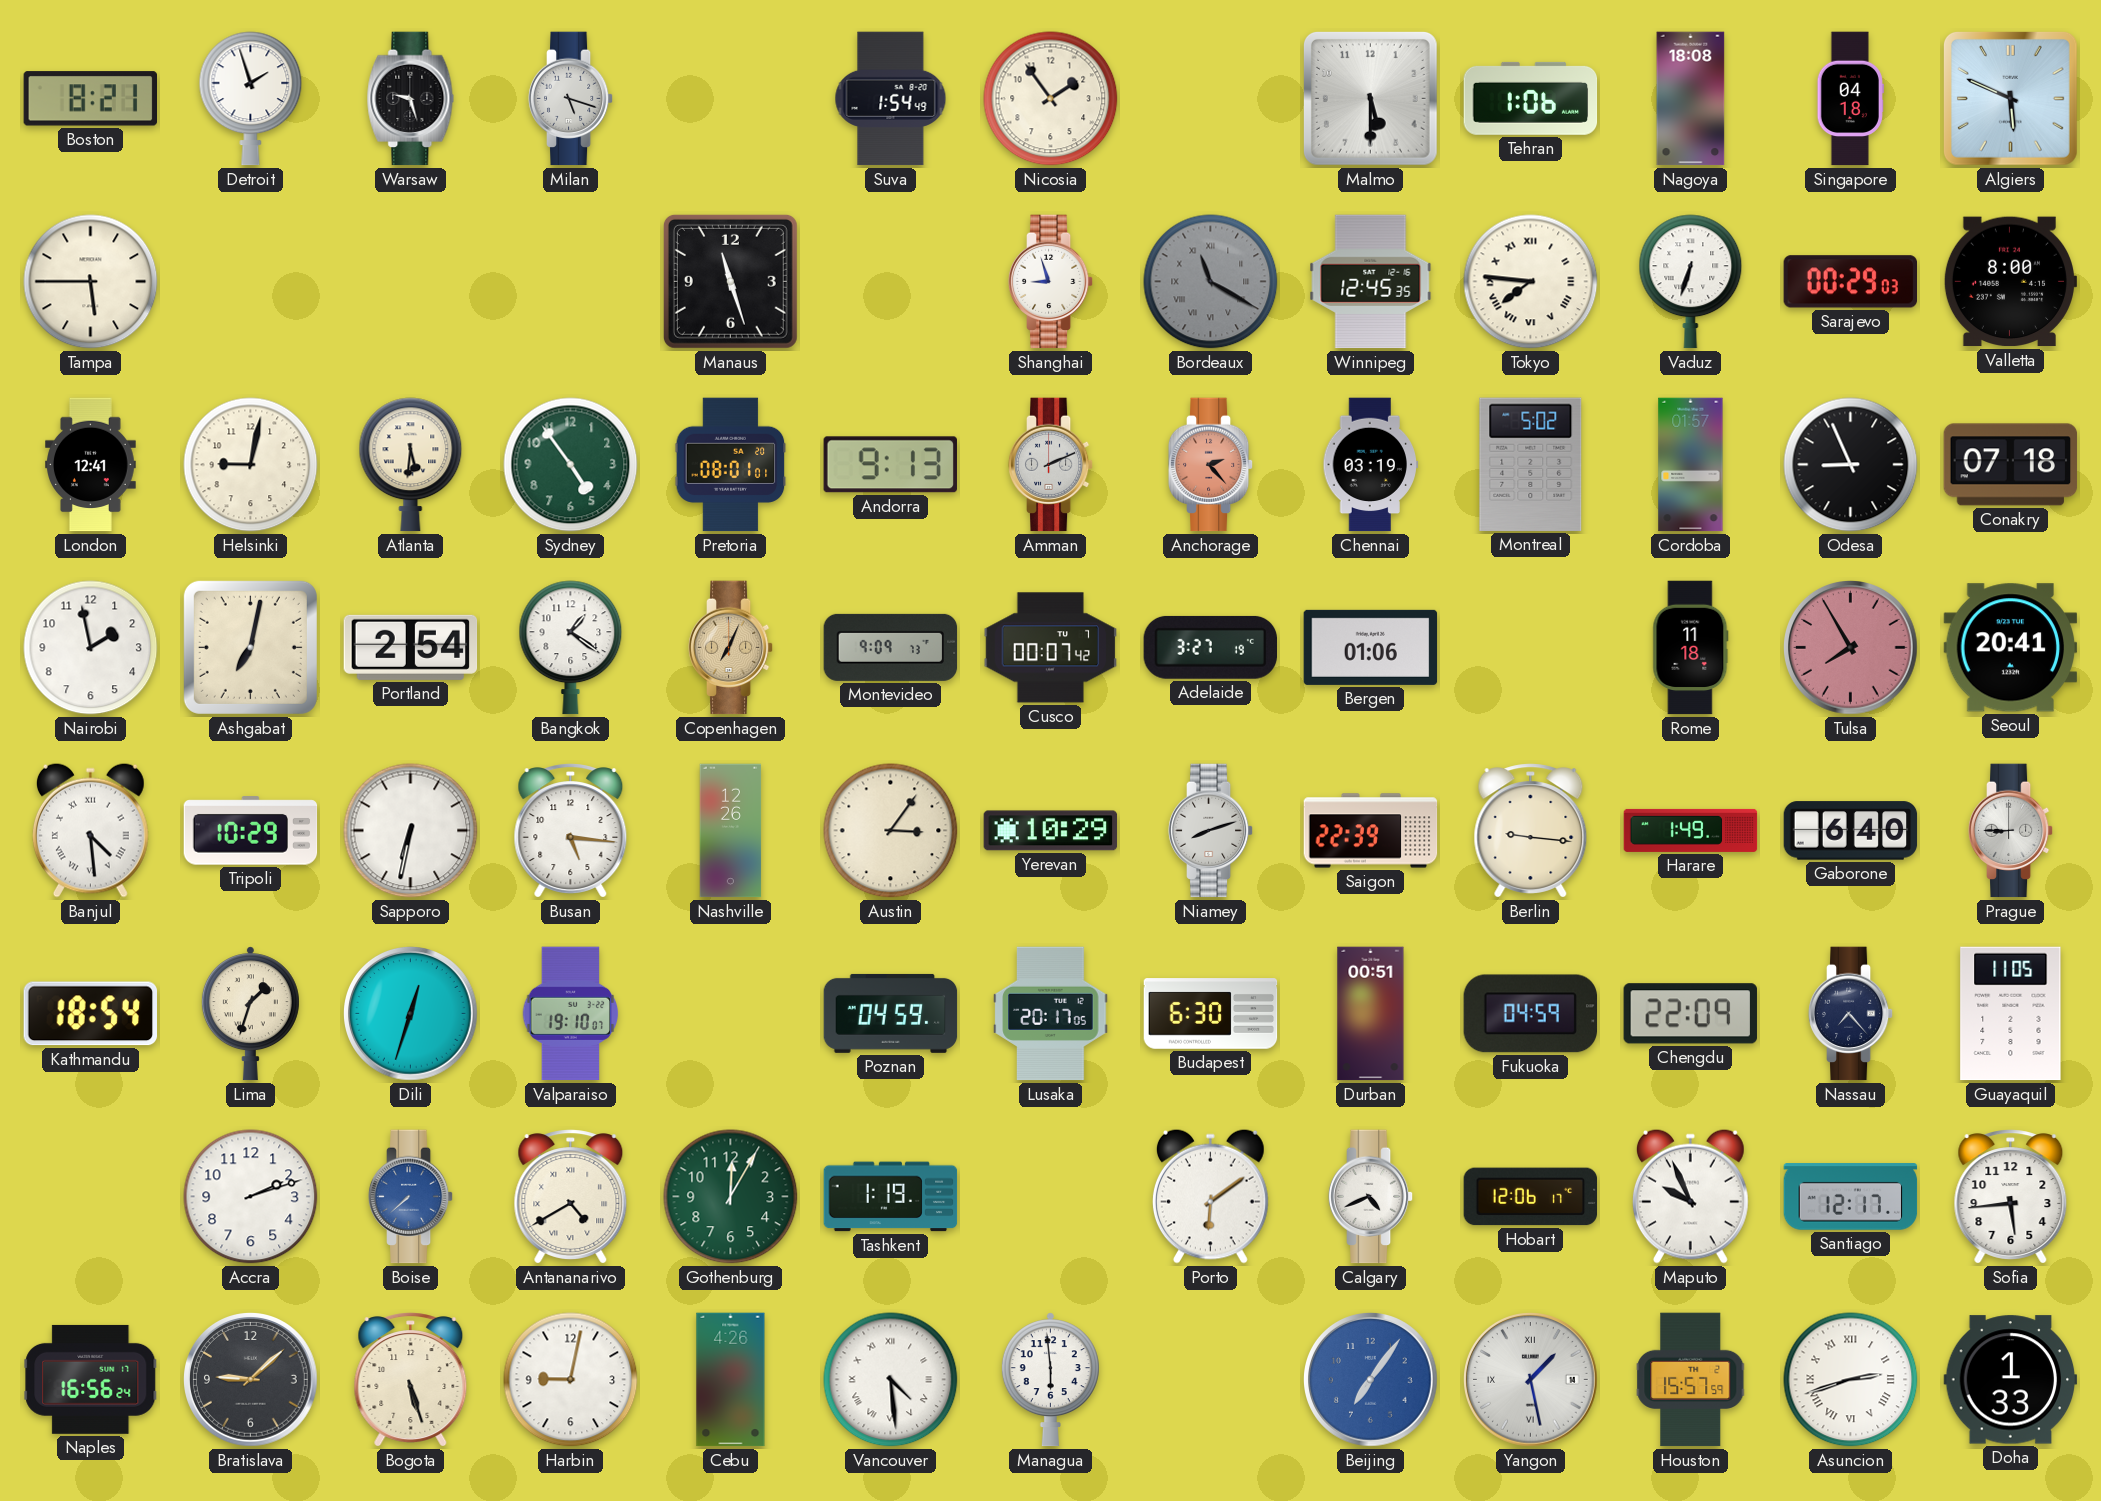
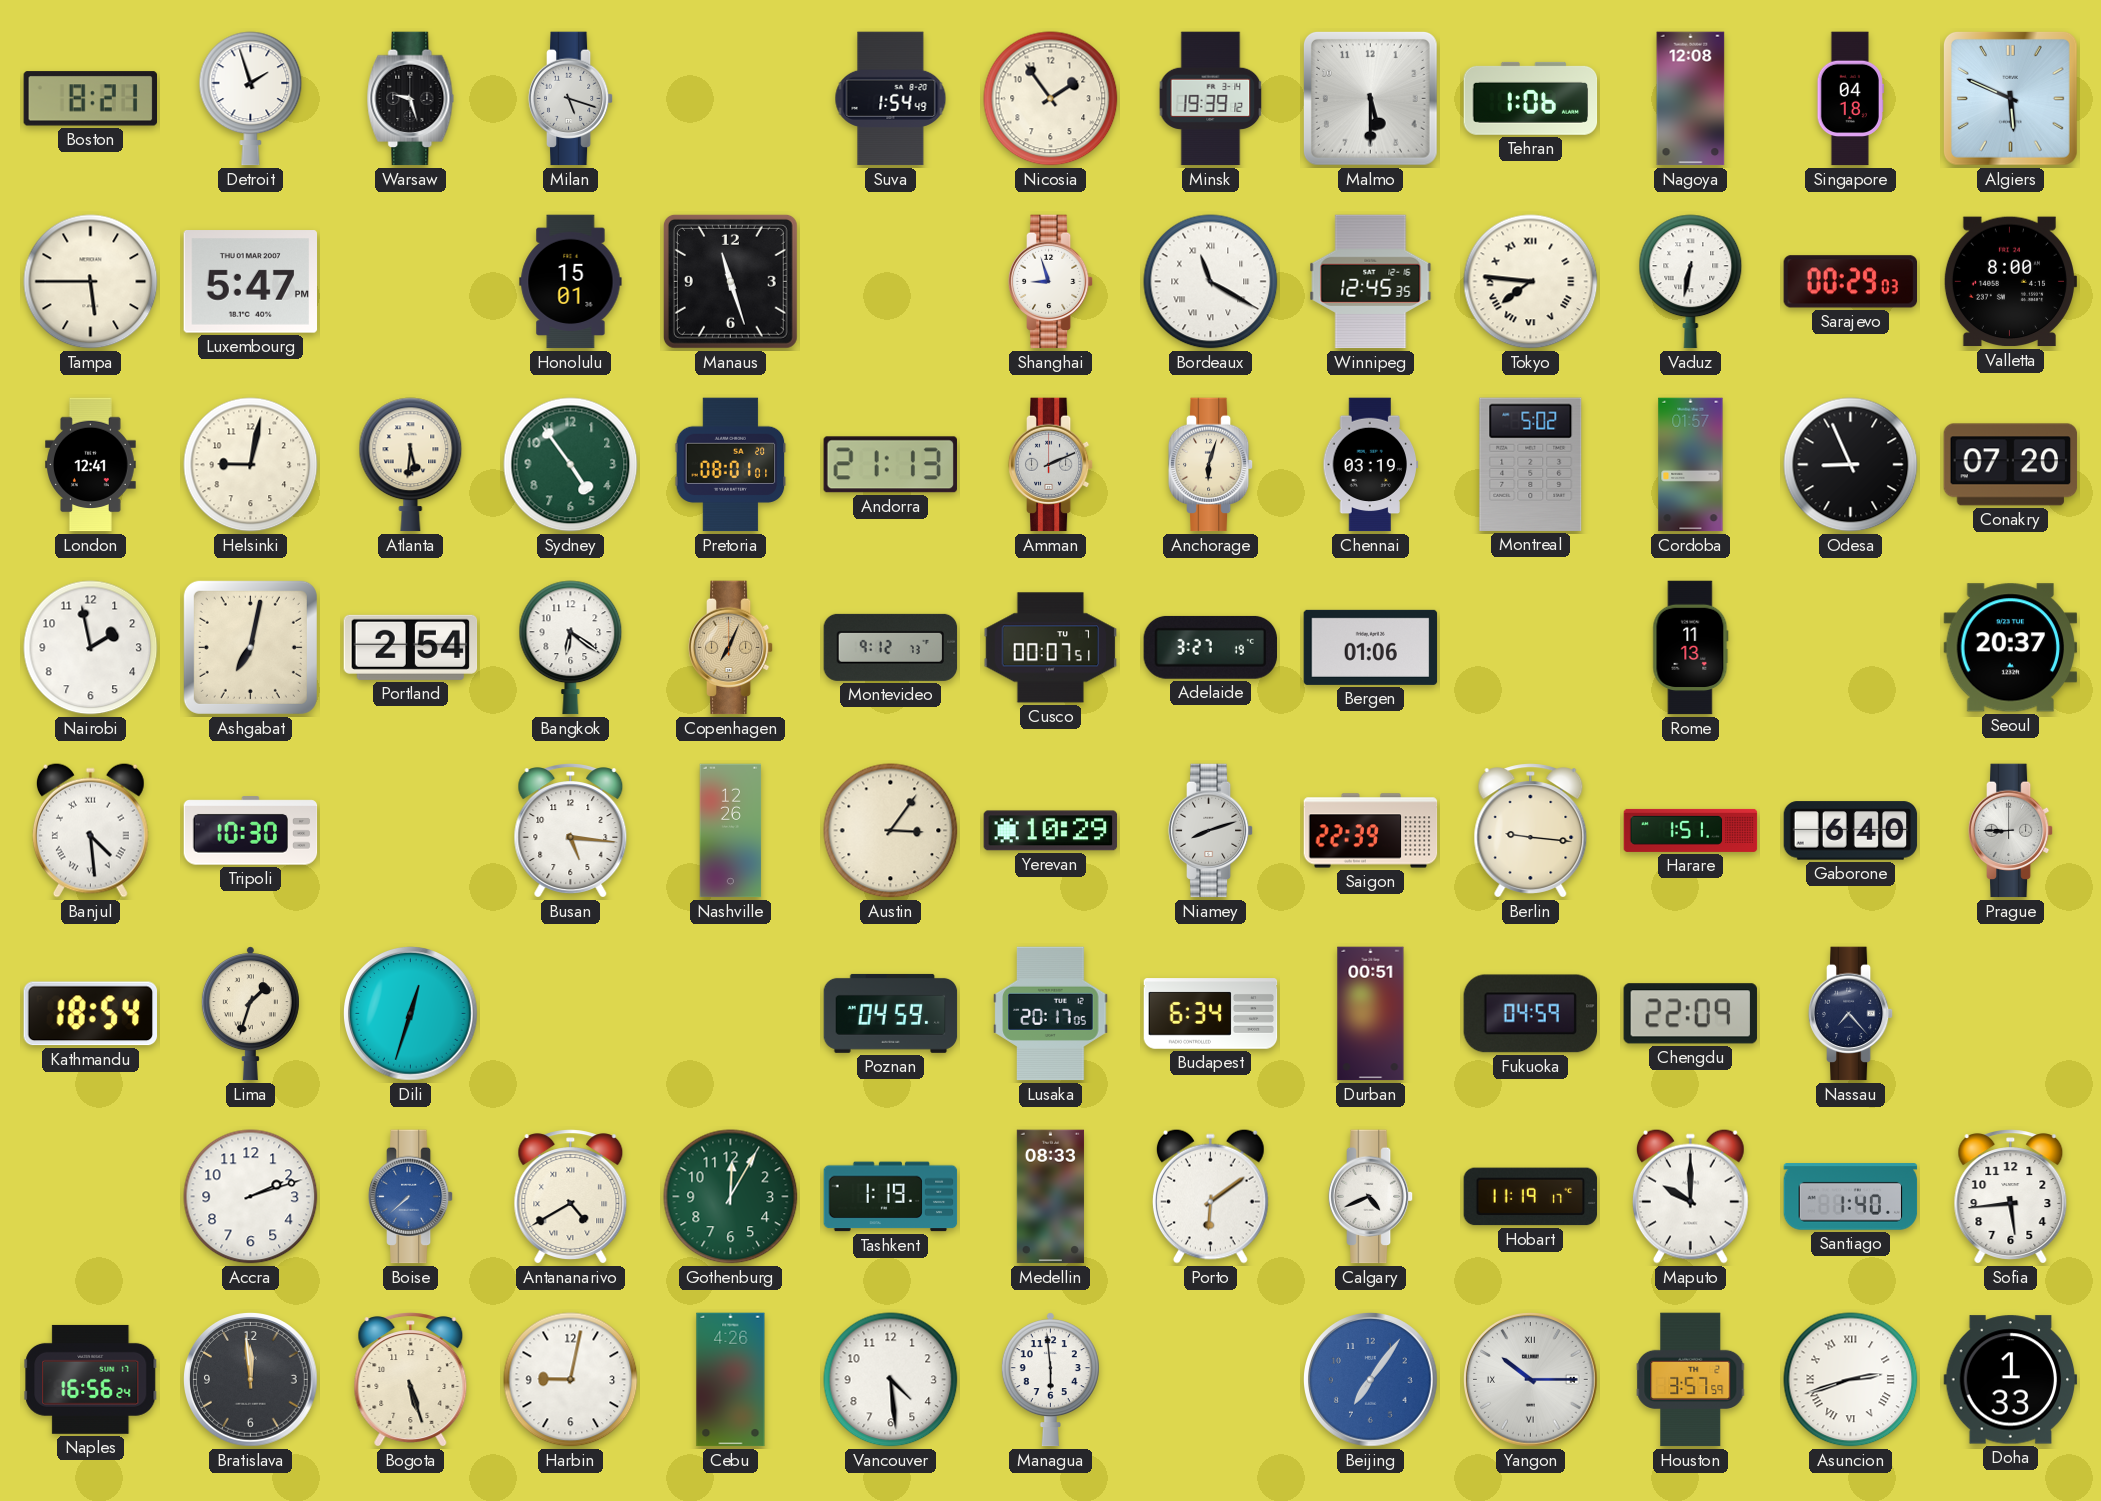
Minsk: none -> 19:39
Nagoya: 18:08 -> 12:08
Luxembourg: none -> 5:47
Honolulu: none -> 15:01
Bordeaux dial: grey -> white
Vaduz: 6:33 -> 6:32
Andorra: 9:13 -> 21:13
Anchorage: 2:23 -> 6:03
Anchorage dial: salmon -> cream
Conakry: 07:18 -> 07:20
Bangkok: 1:21 -> 6:21
Montevideo: 9:09 -> 9:12
Cusco: 00:07:42 -> 00:07:51
Rome: 11:18 -> 11:13
Tulsa: 7:55 -> none
Seoul: 20:41 -> 20:37
Tripoli: 10:29 -> 10:30
Sapporo: 6:32 -> none
Harare: 1:49 -> 1:51
Valparaiso: 19:10 -> none
Budapest: 6:30 -> 6:34
Guayaquil: 11:05 -> none
Medellin: none -> 08:33
Hobart: 12:06 -> 11:19
Maputo: 9:56 -> 10:00
Santiago: 12:17 -> 1:40
Bratislava: 9:08 -> 11:59
Vancouver numerals: Roman -> Arabic
Yangon: 1:28 -> 10:15
Houston: 15:57 -> 3:57
